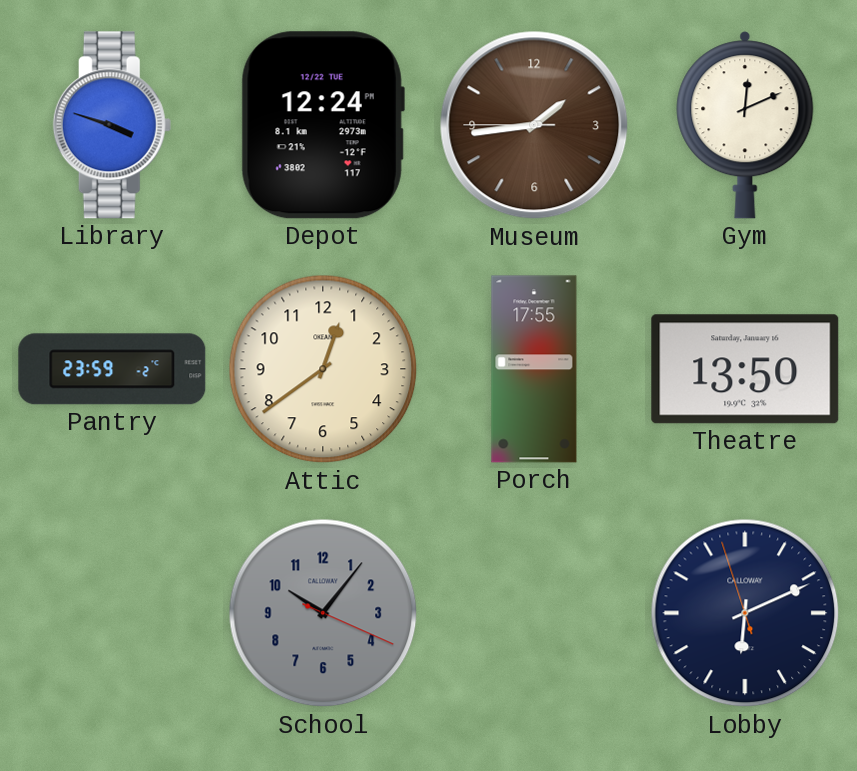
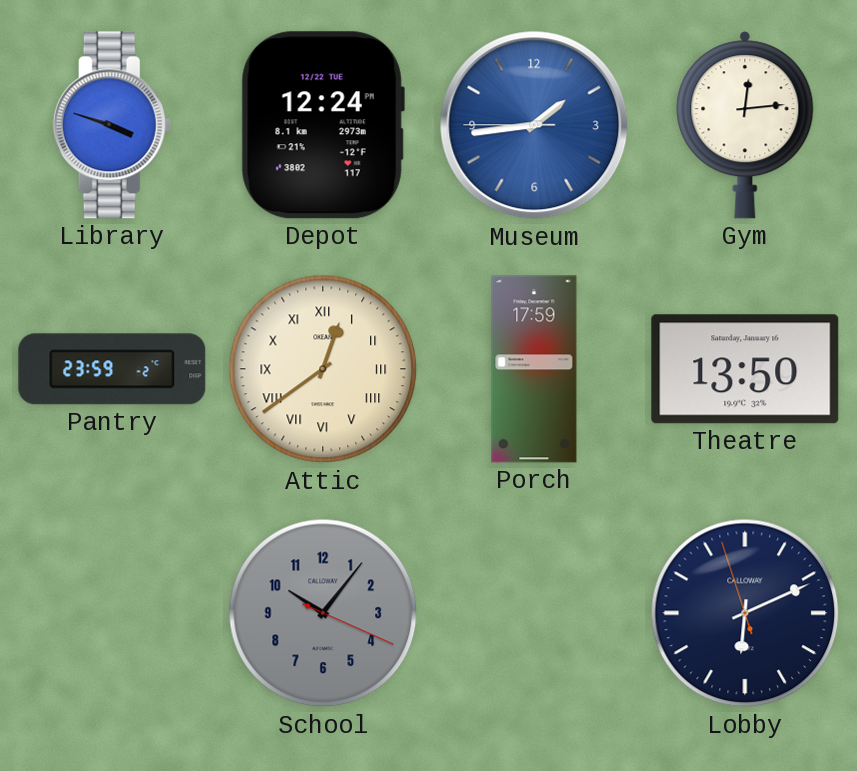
Museum dial: brown -> blue
Gym: 12:11 -> 12:14
Attic numerals: Arabic -> Roman
Porch: 17:55 -> 17:59
